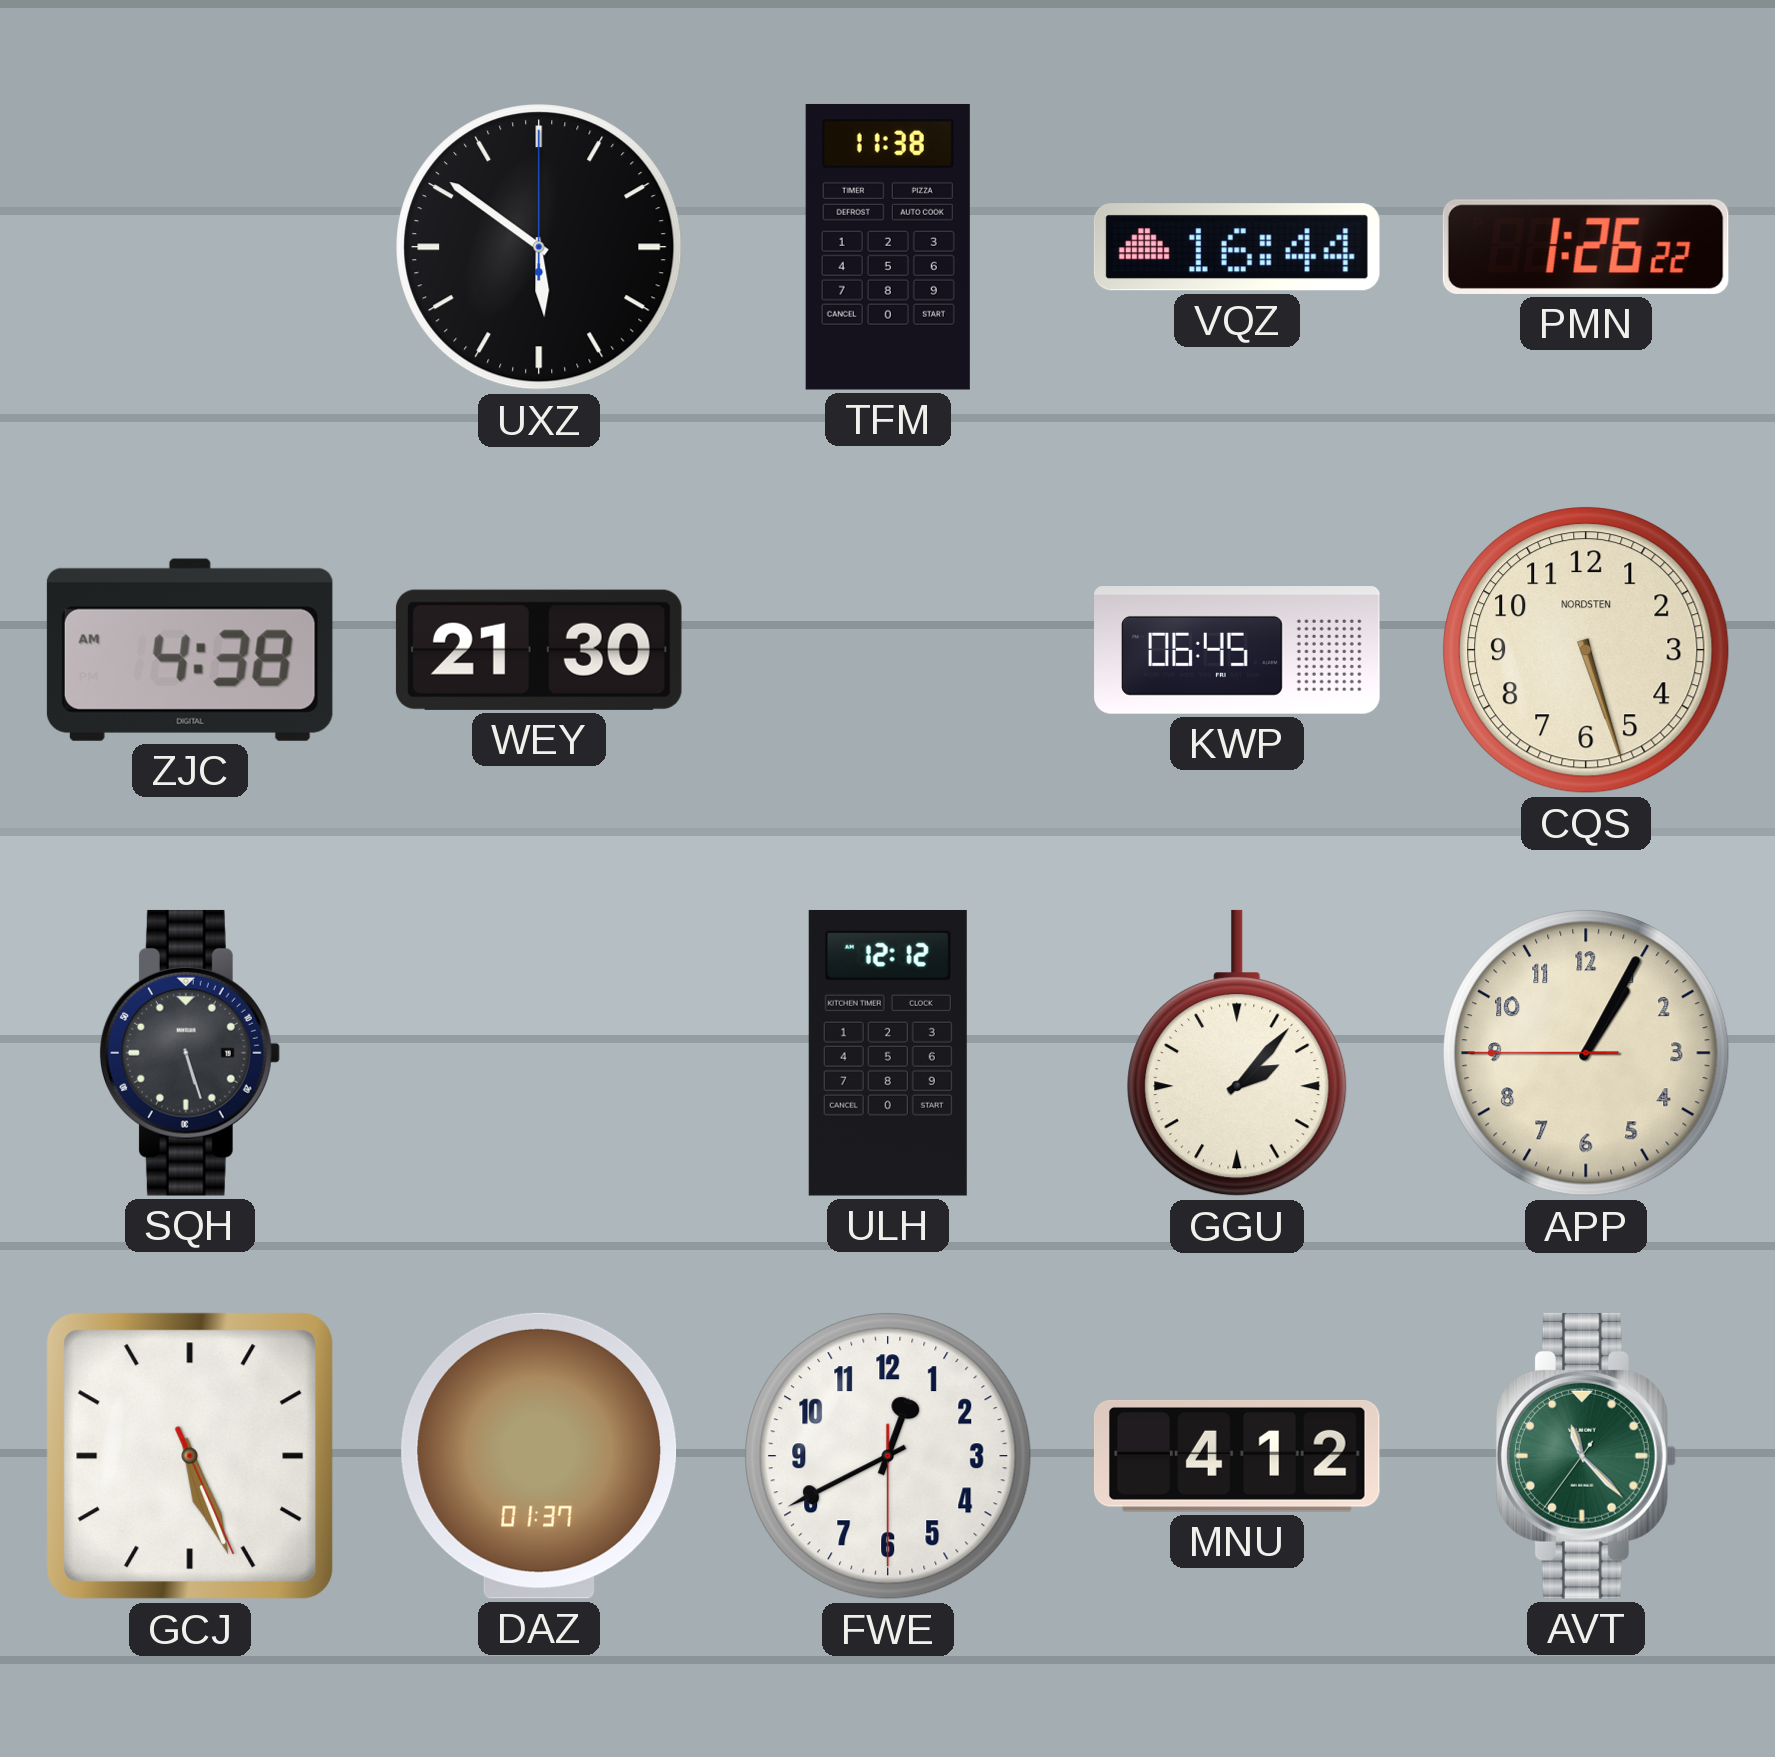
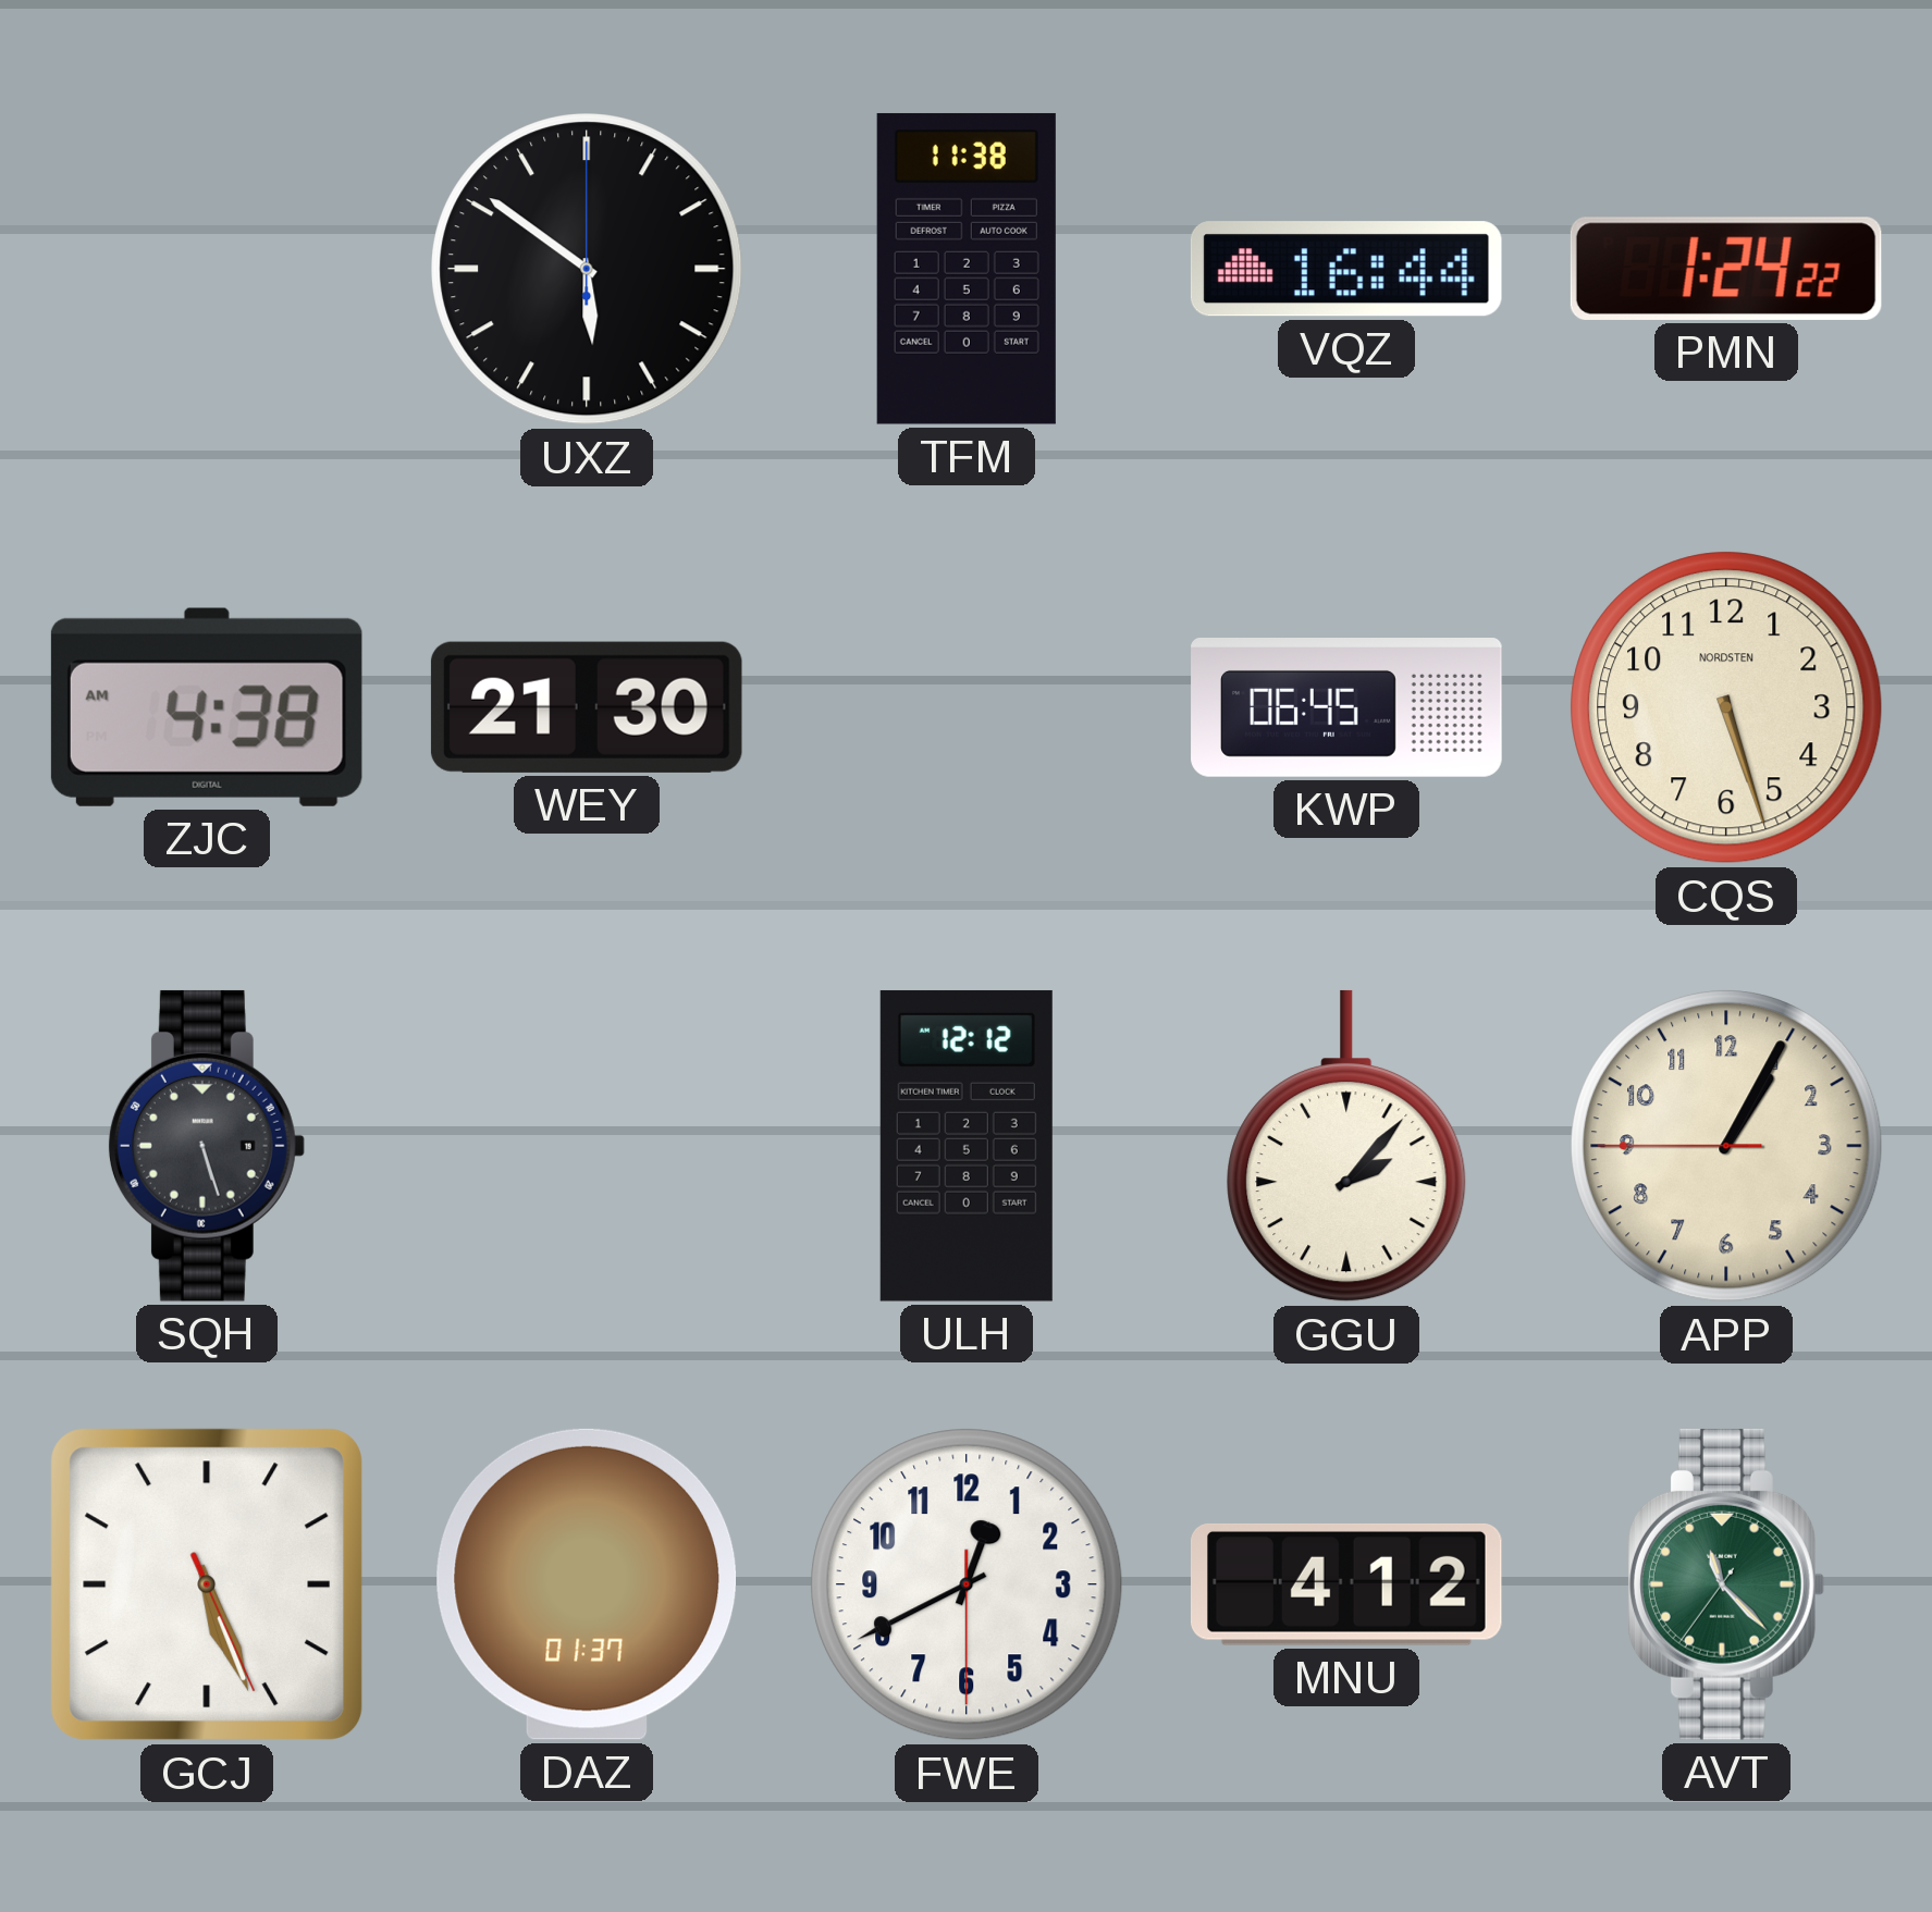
PMN: 1:26 -> 1:24
